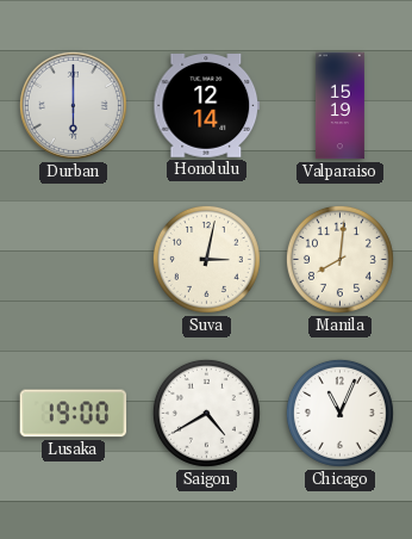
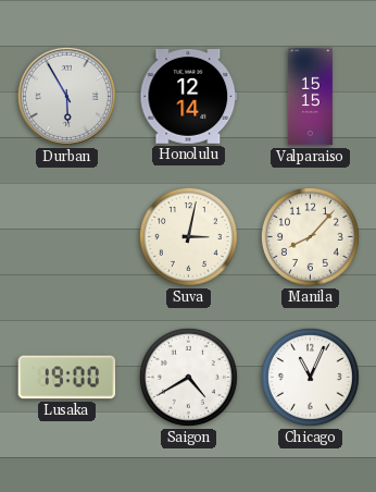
Durban: 6:00 -> 5:55
Valparaiso: 15:19 -> 15:15
Manila: 8:01 -> 8:07
